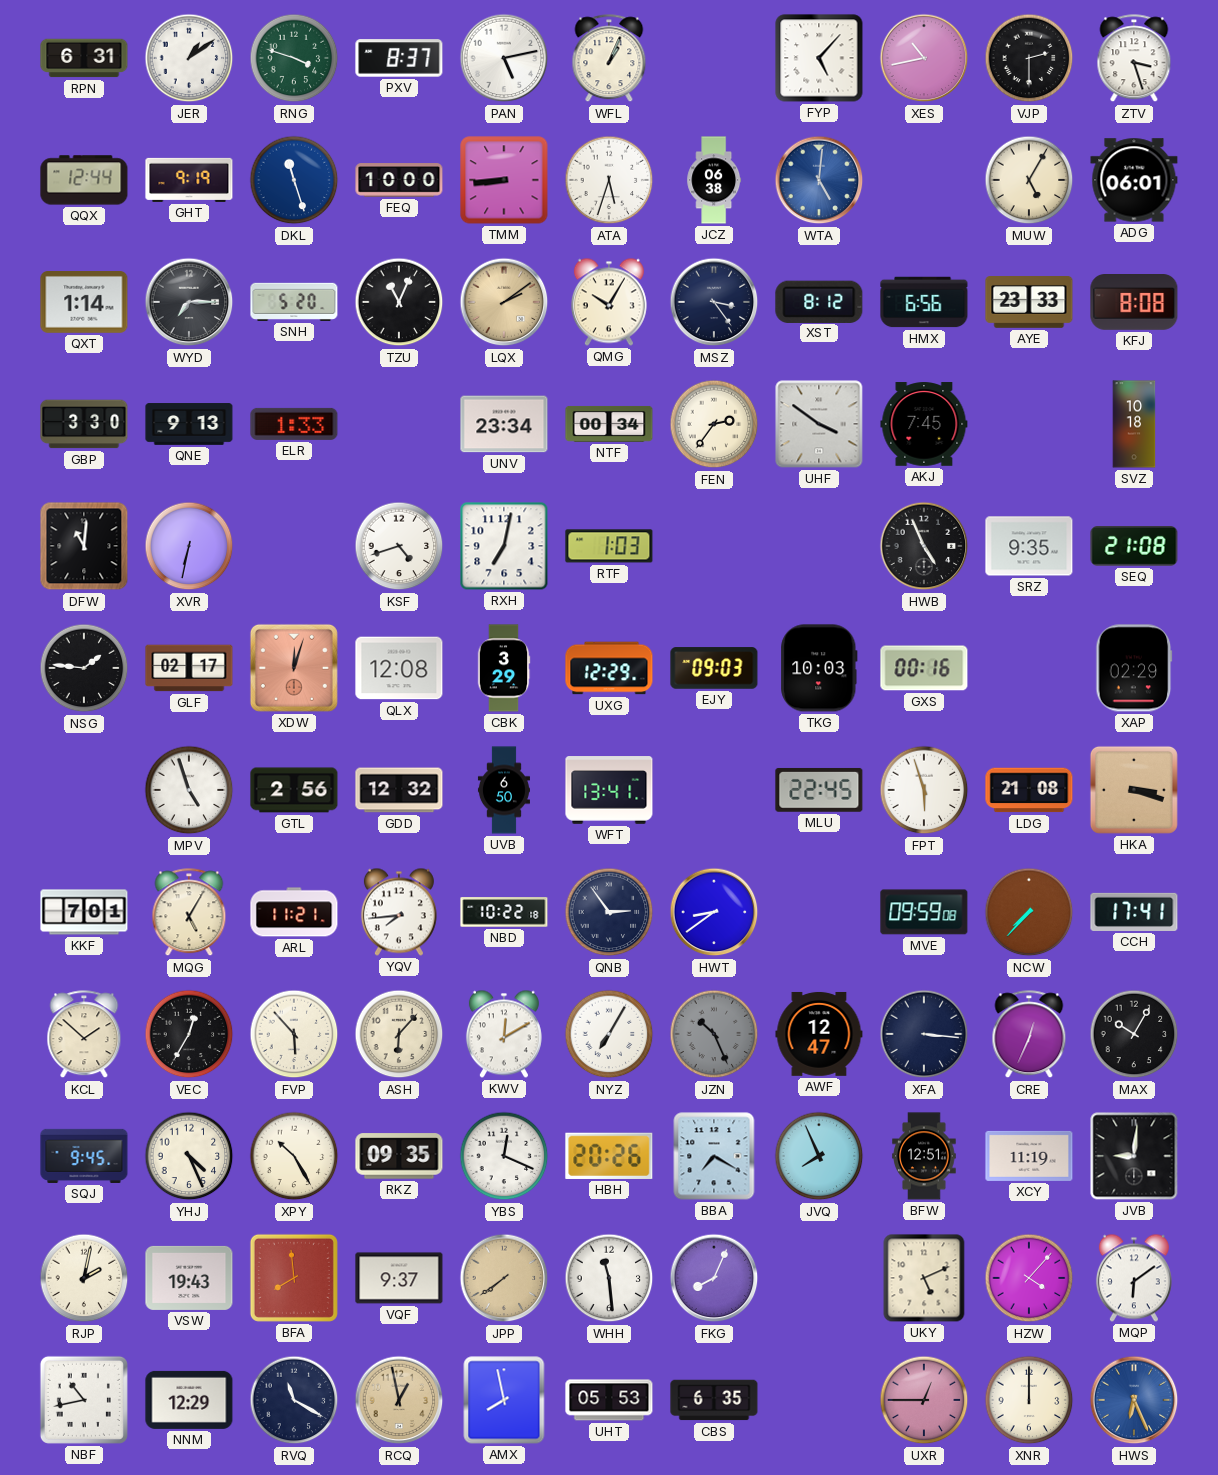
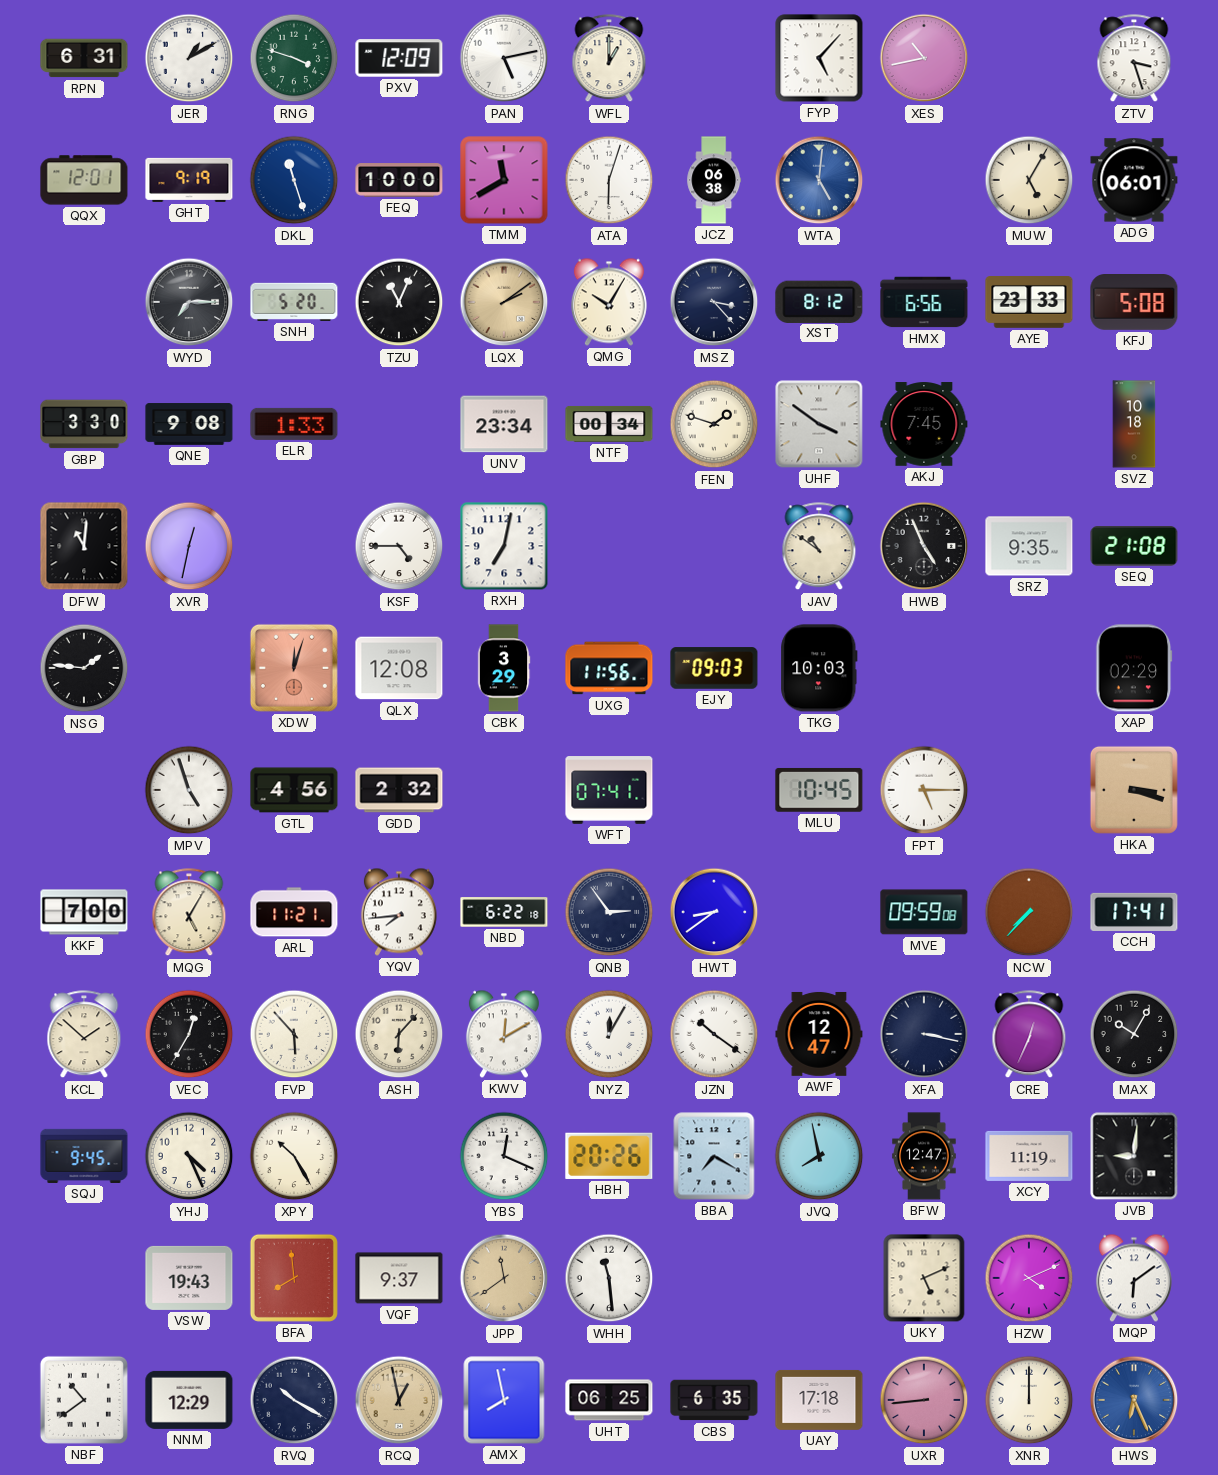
JER: 1:09 -> 1:10
PXV: 8:37 -> 12:09
WFL: 1:04 -> 1:00
VJP: 2:30 -> none
QQX: 12:44 -> 12:01
TMM: 8:44 -> 11:40
ATA: 5:33 -> 6:03
QXT: 1:14 -> none
MSZ: 3:24 -> 3:23
KFJ: 8:08 -> 5:08
QNE: 9:13 -> 9:08
FEN: 2:36 -> 1:48
XVR: 6:32 -> 12:32
KSF: 4:42 -> 4:45
RTF: 1:03 -> none
JAV: none -> 10:51
GLF: 02:17 -> none
UXG: 12:29 -> 11:56
GXS: 00:16 -> none
GTL: 2:56 -> 4:56
GDD: 12:32 -> 2:32
UVB: 6:50 -> none
WFT: 13:41 -> 07:41
MLU: 22:45 -> 10:45
FPT: 5:57 -> 5:15
LDG: 21:08 -> none
KKF: 7:01 -> 7:00
NBD: 10:22 -> 6:22
NYZ: 7:05 -> 12:05
JZN: 10:26 -> 10:21
JZN dial: grey -> white
XFA: 3:16 -> 3:17
RKZ: 09:35 -> none
JVQ: 7:56 -> 7:58
BFW: 12:51 -> 12:47
RJP: 2:02 -> none
JPP: 7:39 -> 11:39
FKG: 8:04 -> none
HZW: 4:07 -> 4:11
NBF: 10:43 -> 10:39
RVQ: 11:20 -> 10:20
UHT: 05:53 -> 06:25
UAY: none -> 17:18
UXR: 12:45 -> 8:44
